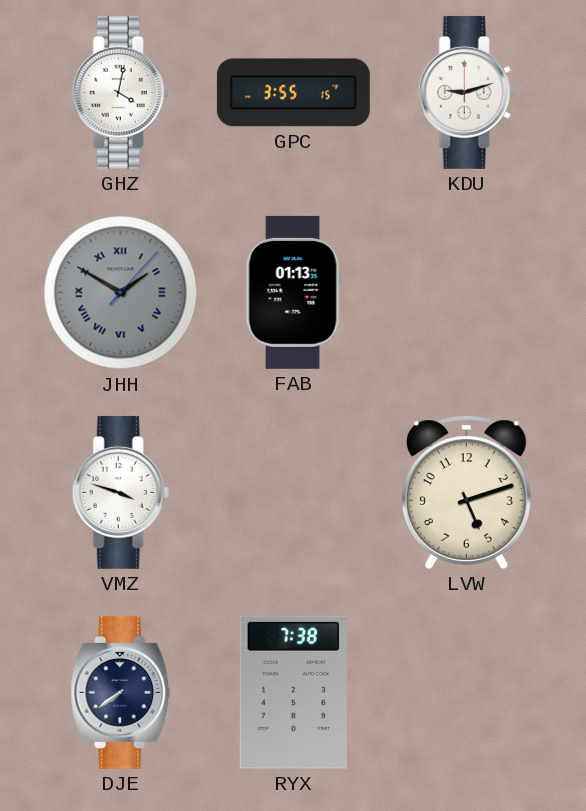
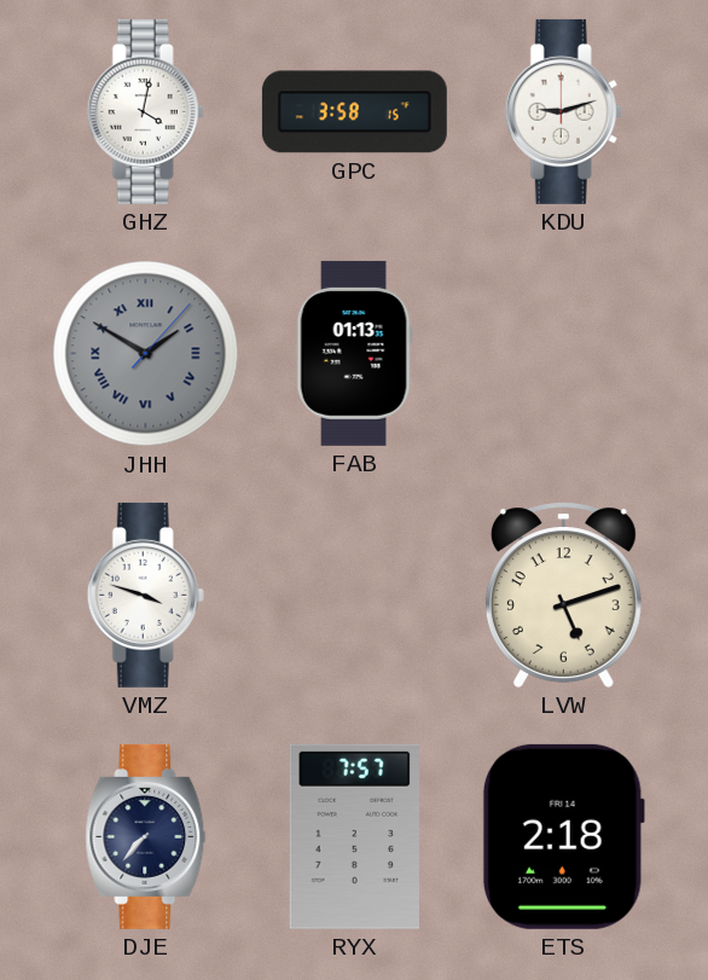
GPC: 3:55 -> 3:58
DJE: 7:39 -> 7:37
RYX: 7:38 -> 7:57
ETS: none -> 2:18
